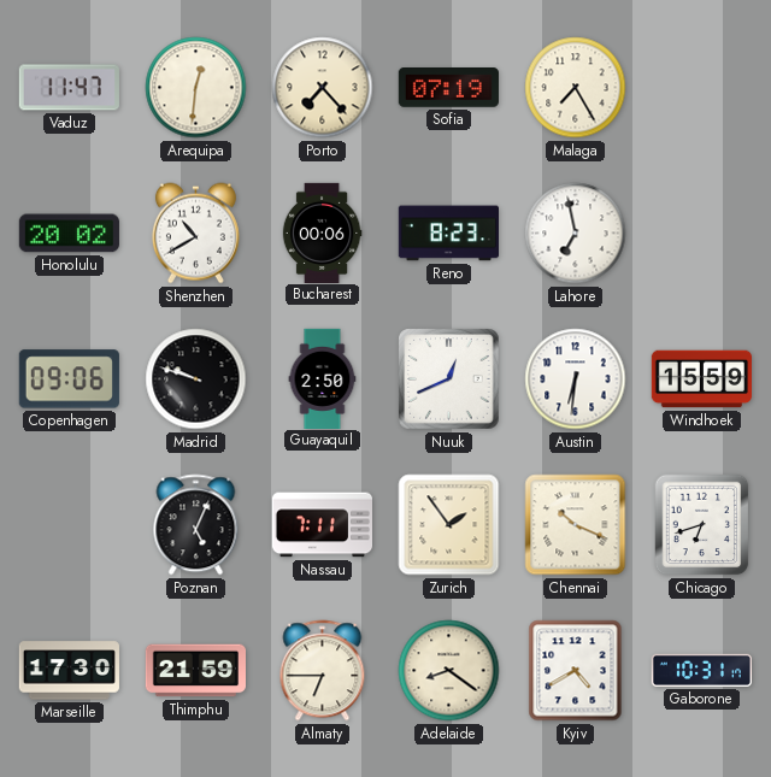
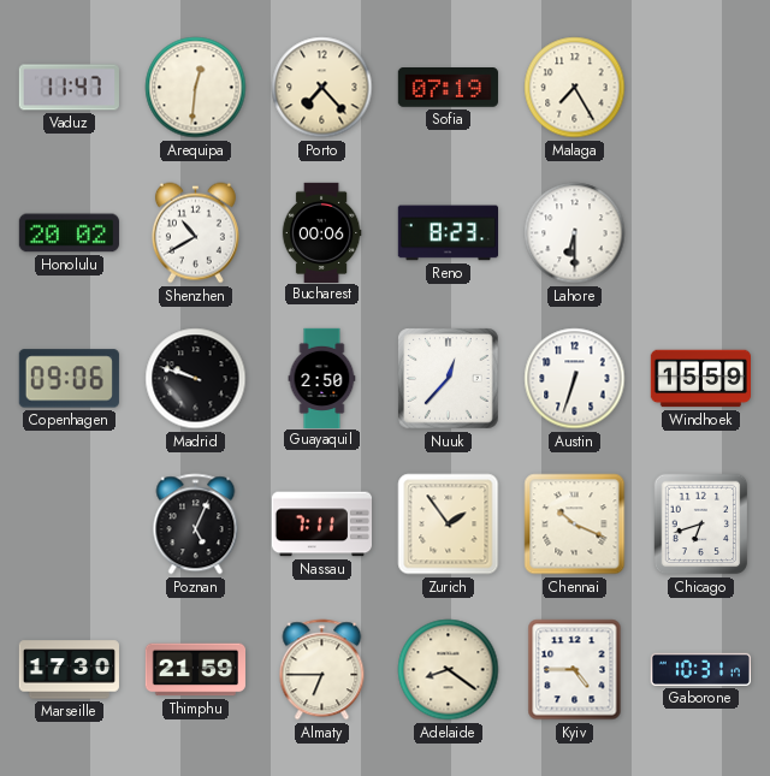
Lahore: 6:58 -> 6:30
Nuuk: 12:41 -> 12:37
Austin: 6:31 -> 6:33
Kyiv: 4:40 -> 4:45
